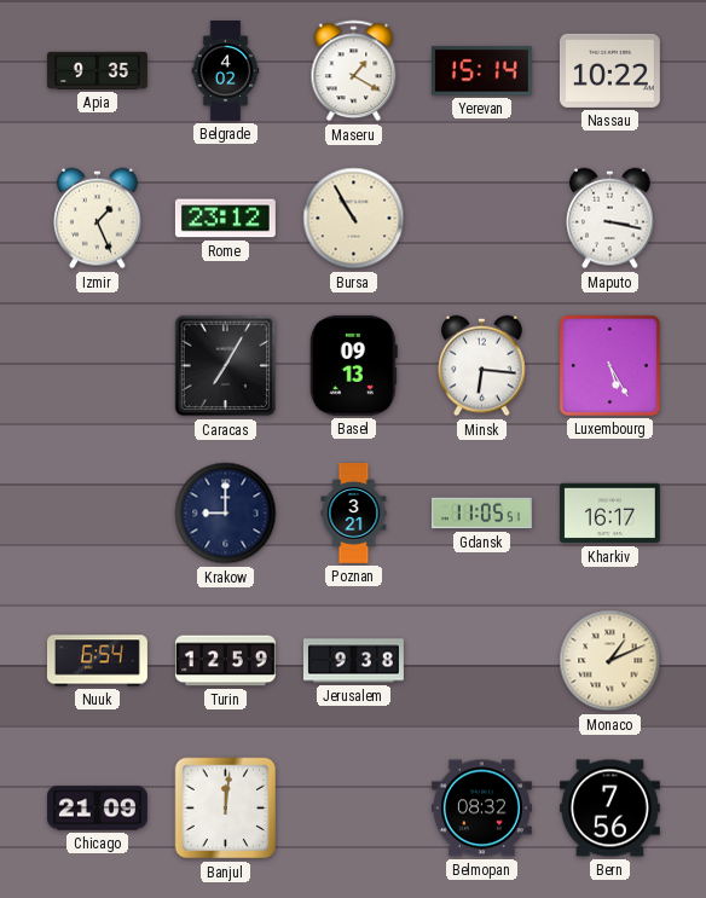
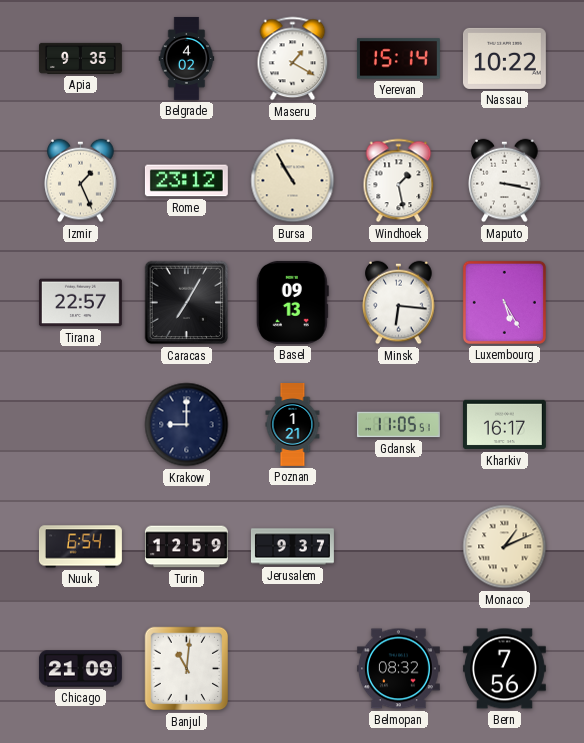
Windhoek: none -> 1:28
Tirana: none -> 22:57
Poznan: 3:21 -> 1:21
Jerusalem: 9:38 -> 9:37
Banjul: 12:01 -> 11:01
